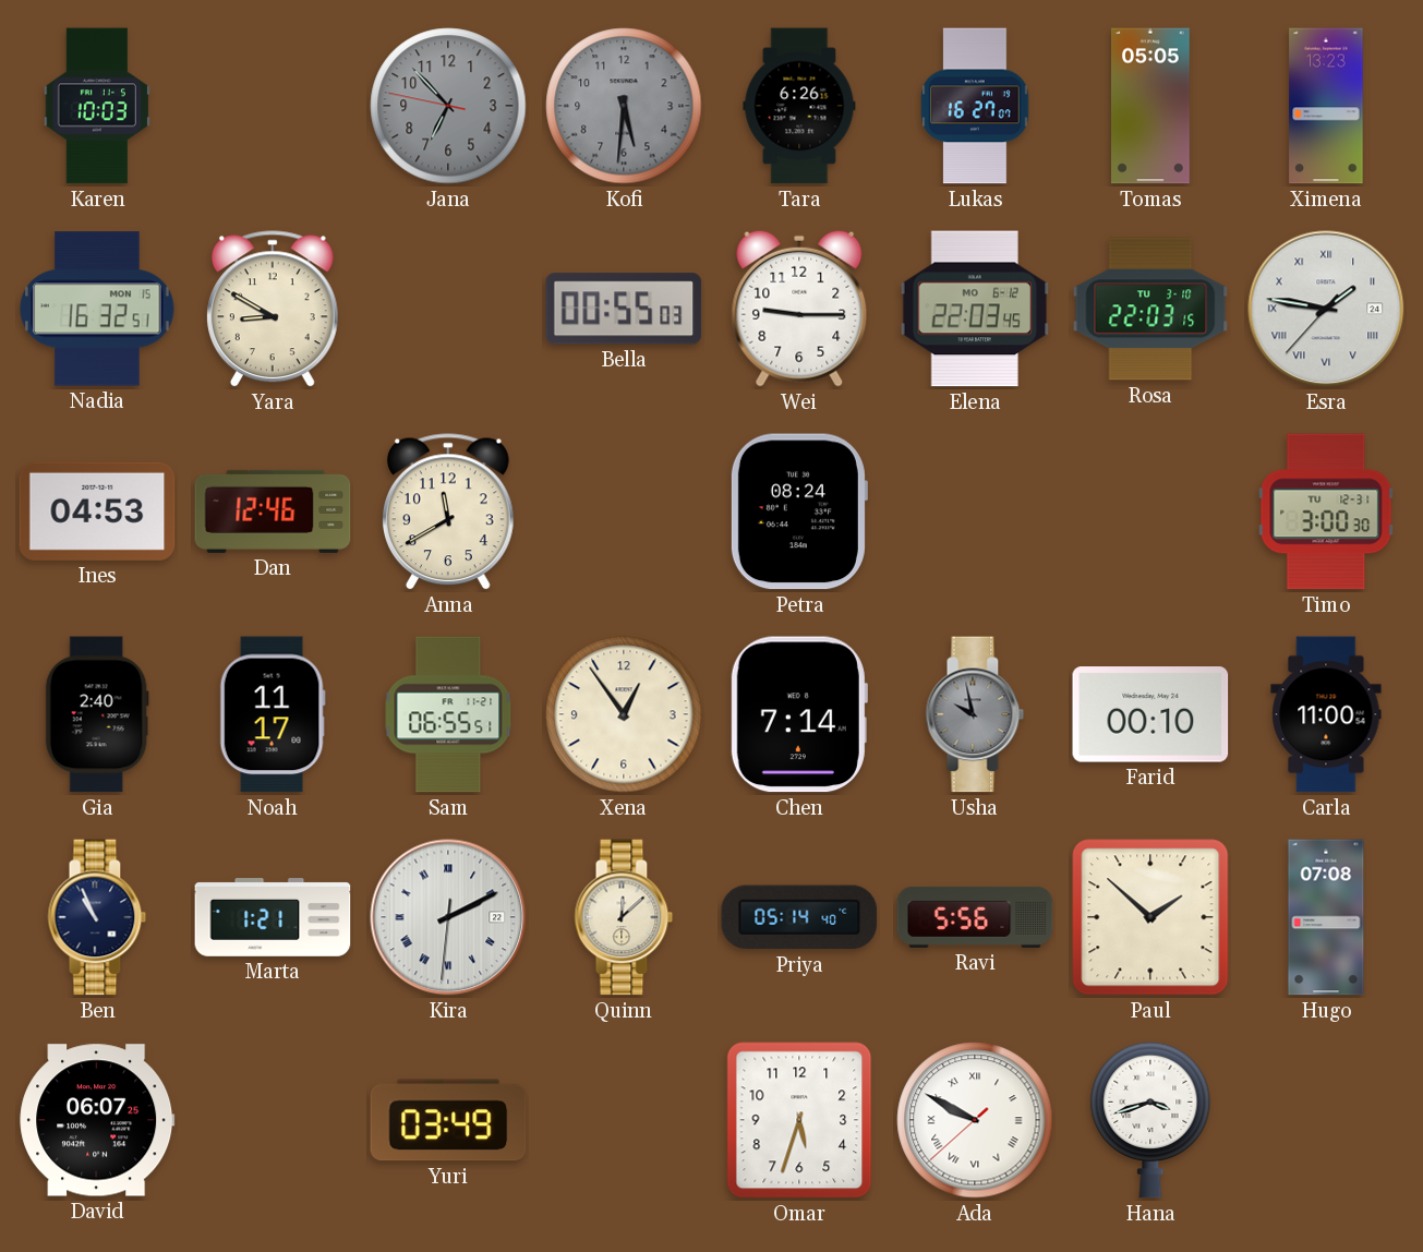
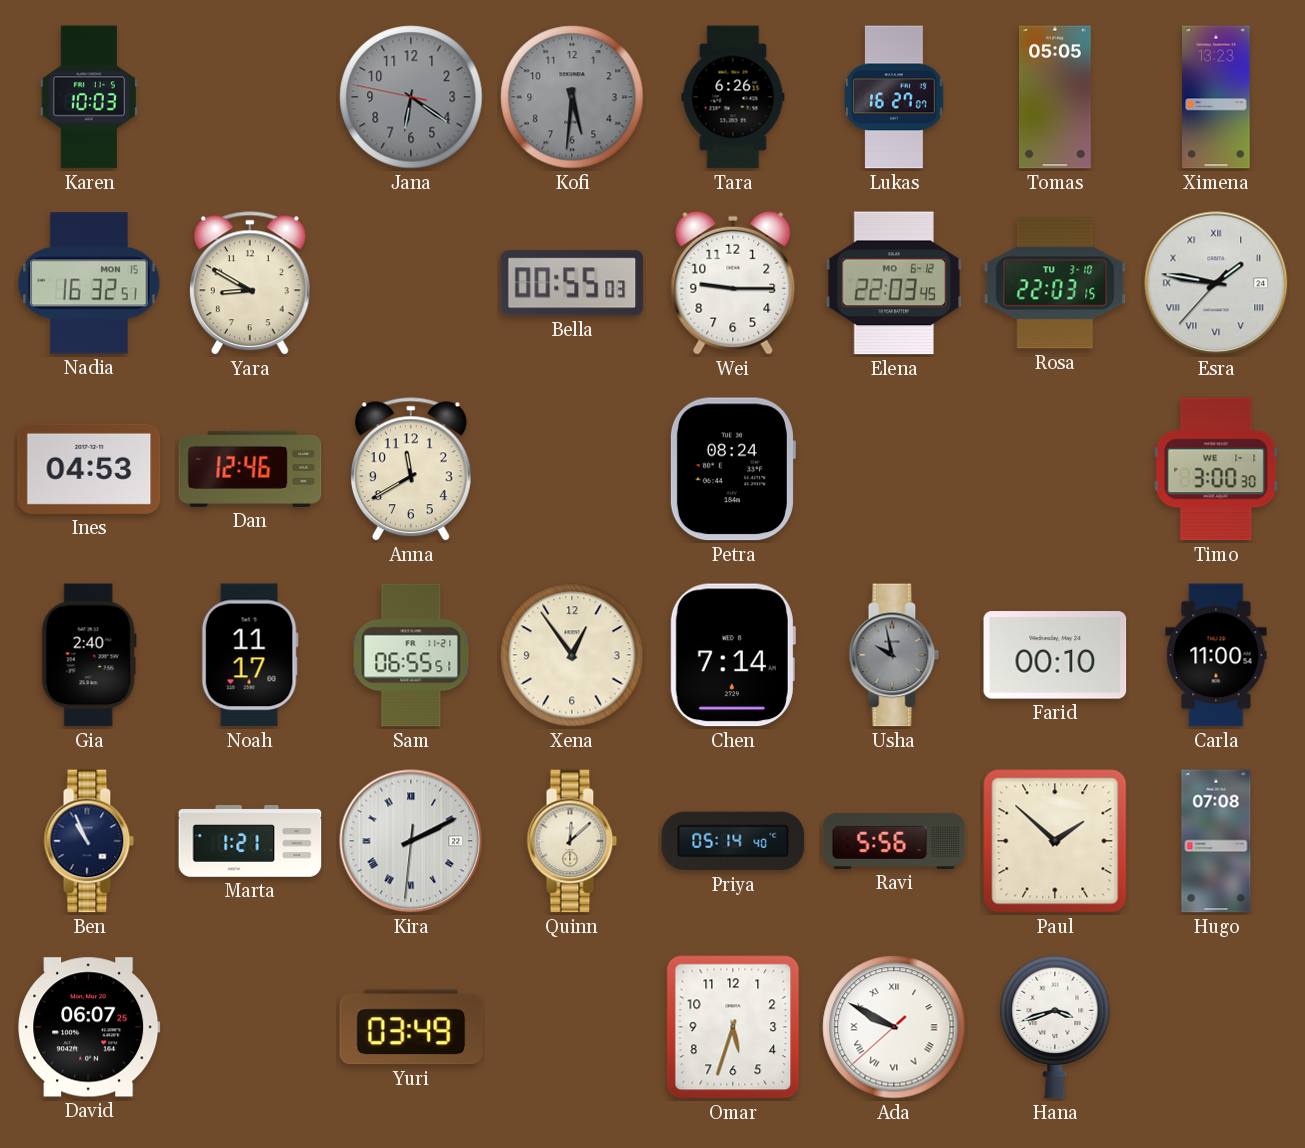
Jana: 6:52 -> 6:20
Timo date: TU 12-31 -> WE 1-1
